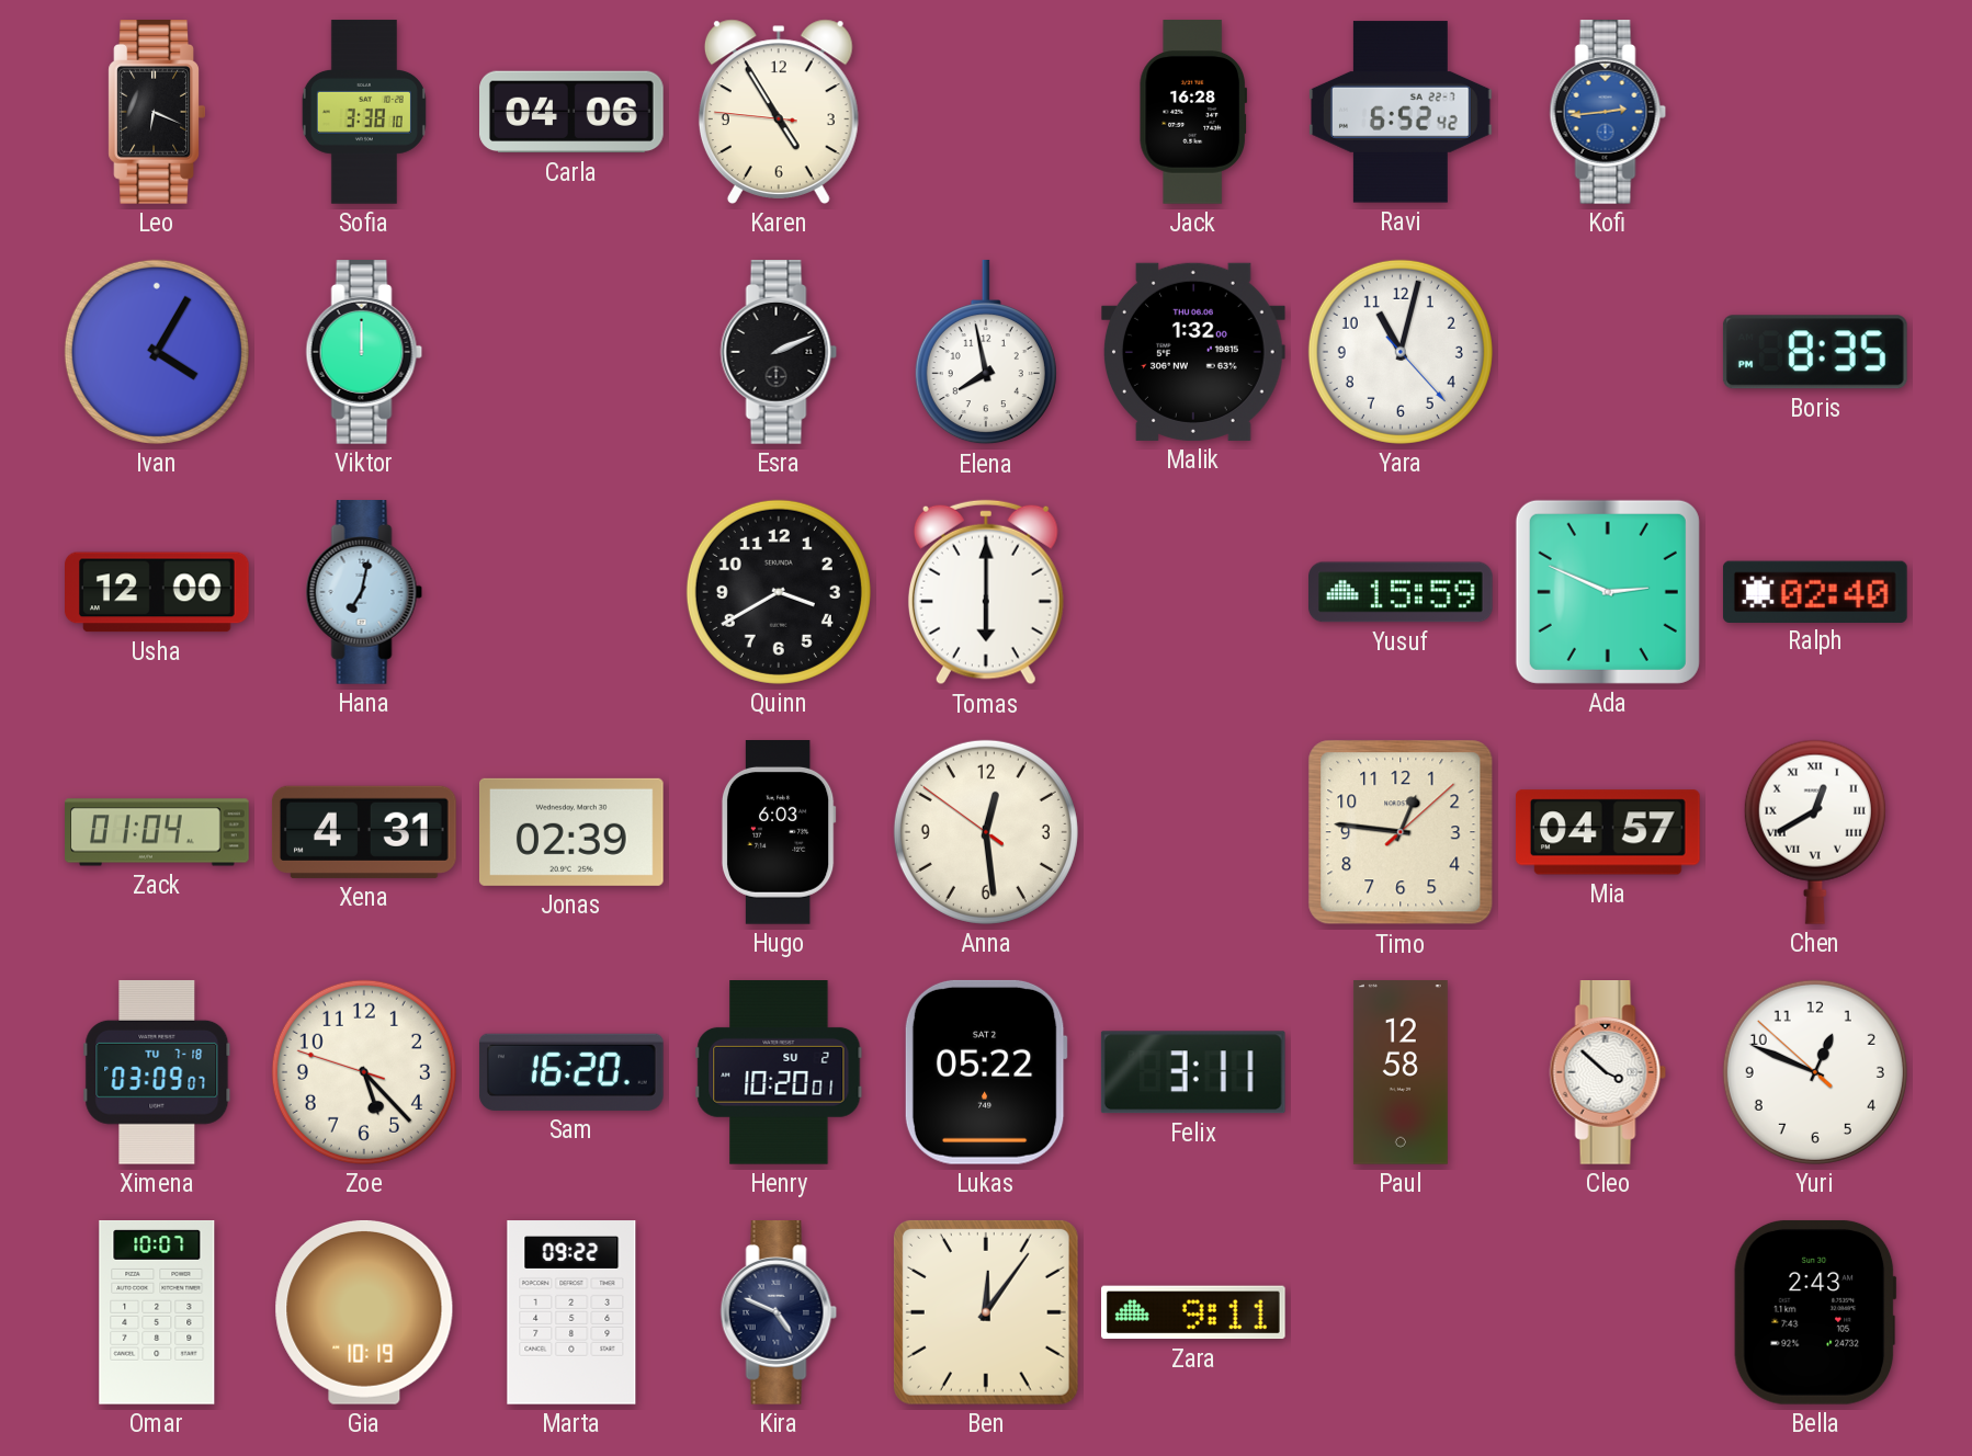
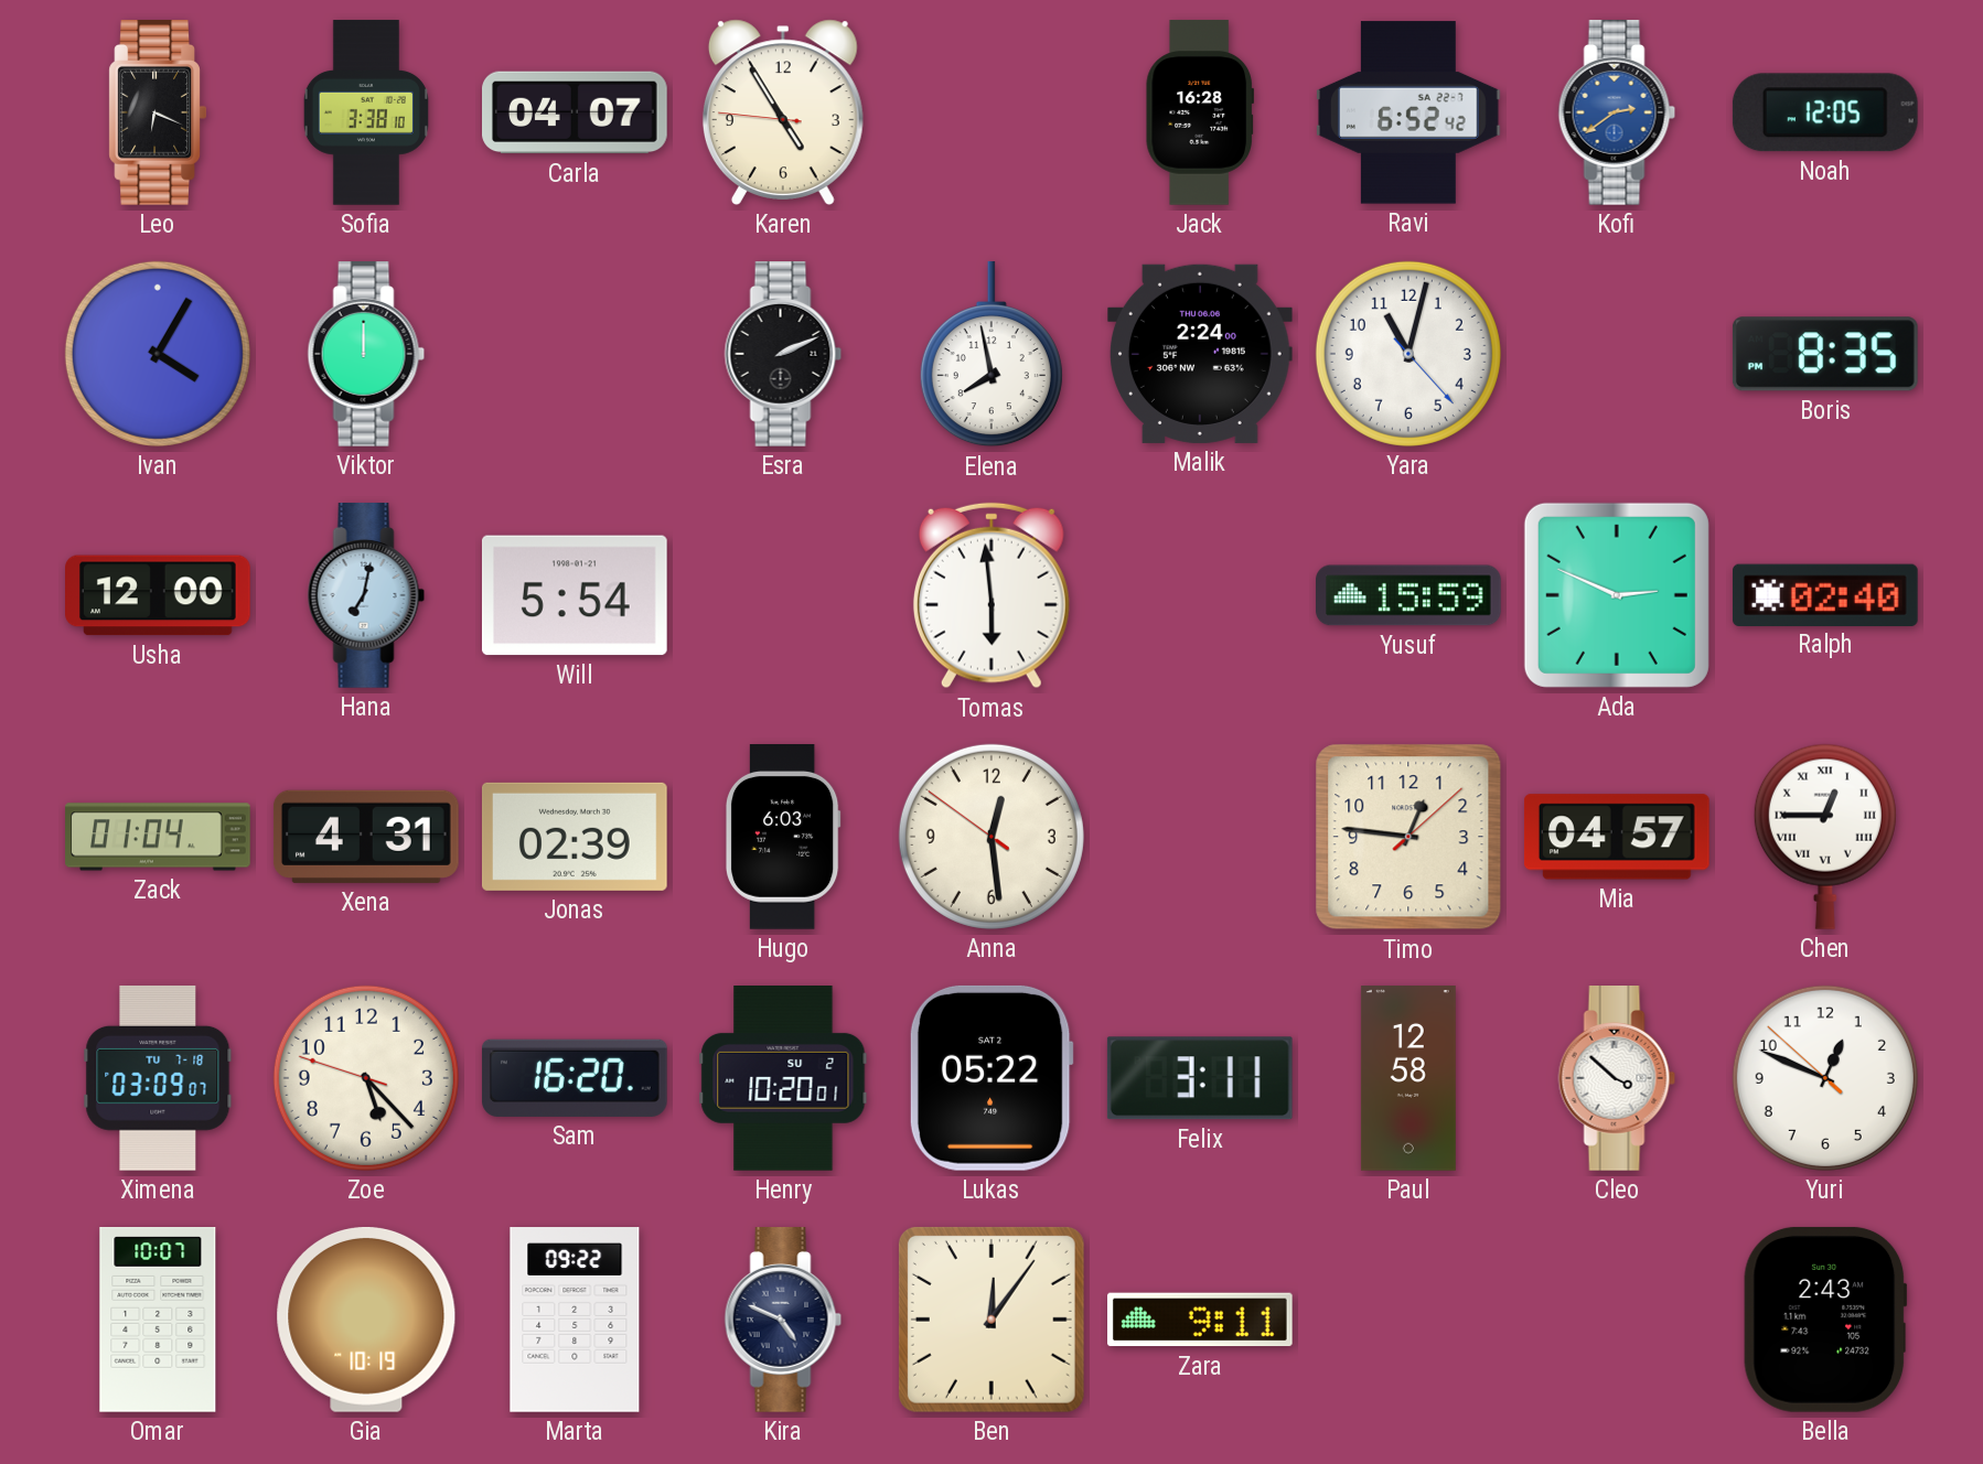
Carla: 04:06 -> 04:07
Kofi: 2:44 -> 2:39
Noah: none -> 12:05
Malik: 1:32 -> 2:24
Will: none -> 5:54
Quinn: 3:40 -> none
Tomas: 6:00 -> 5:59
Chen: 12:40 -> 12:45
